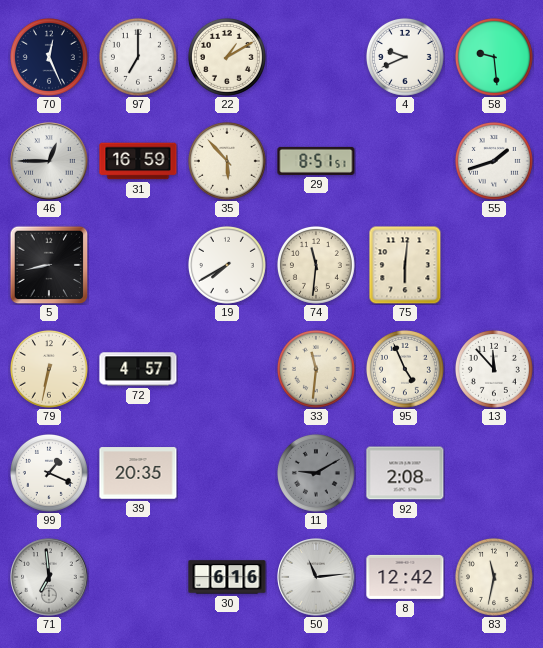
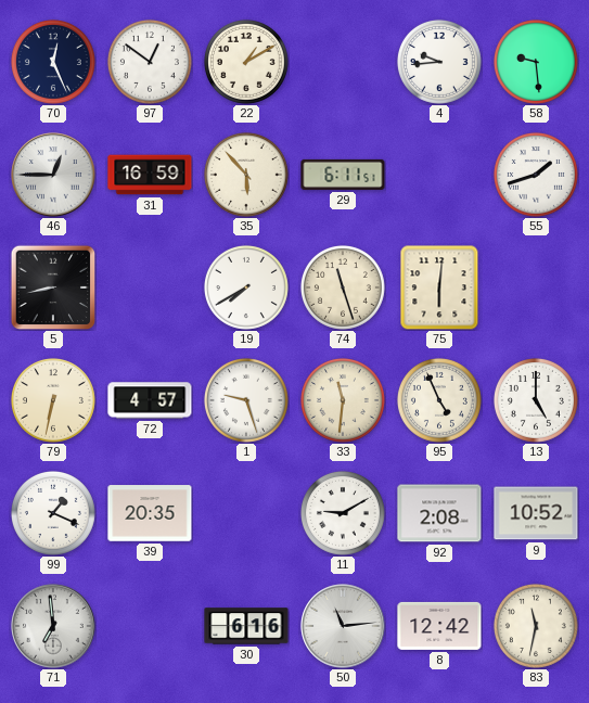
97: 7:00 -> 12:51
4: 9:41 -> 9:44
29: 8:51 -> 6:11
74: 11:31 -> 11:27
1: none -> 9:27
13: 11:53 -> 5:00
11 dial: grey -> white
9: none -> 10:52
